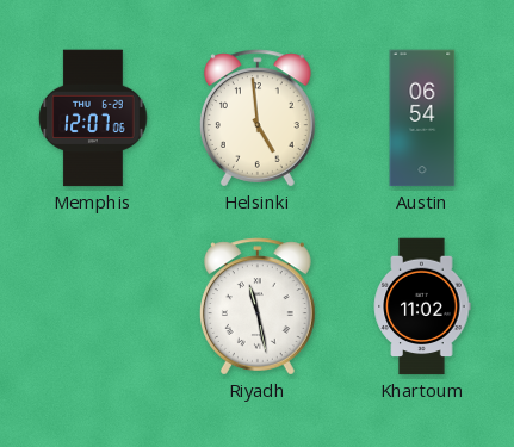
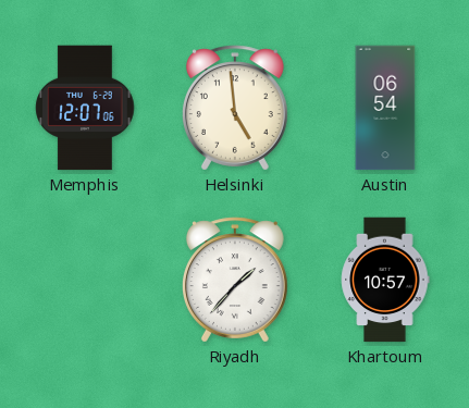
Riyadh: 11:28 -> 1:37
Khartoum: 11:02 -> 10:57
